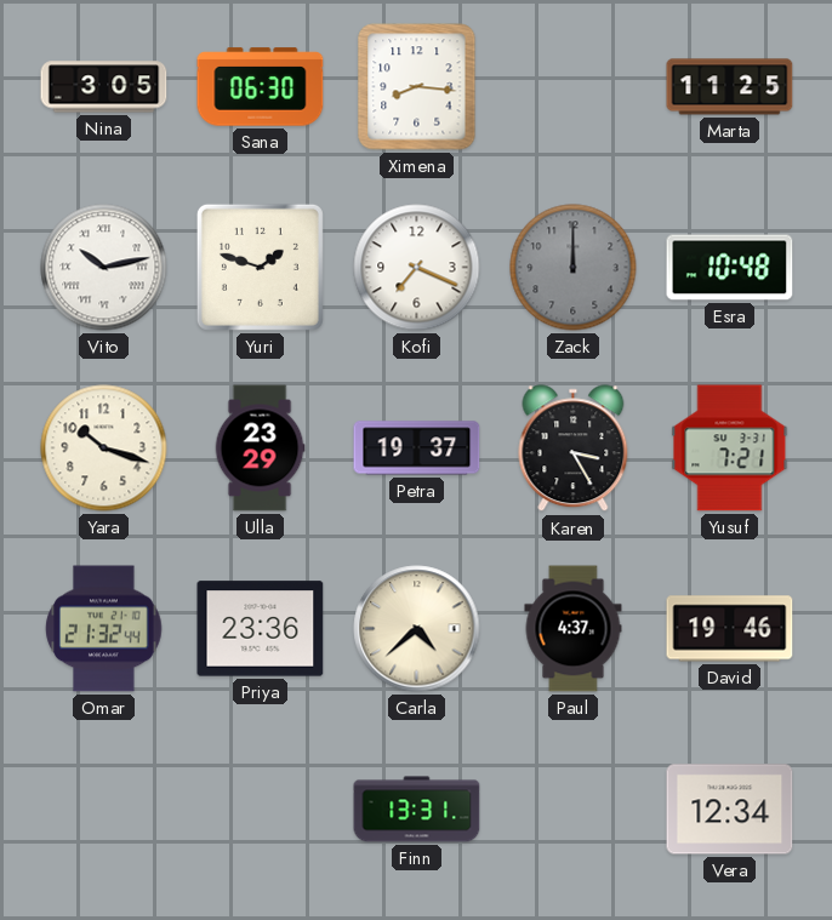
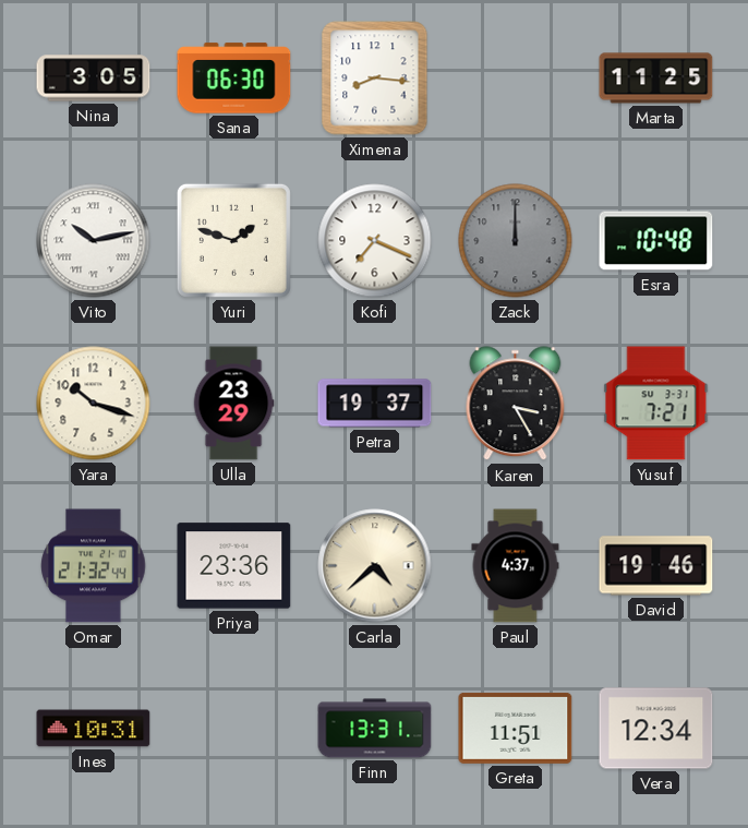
Ines: none -> 10:31
Greta: none -> 11:51
